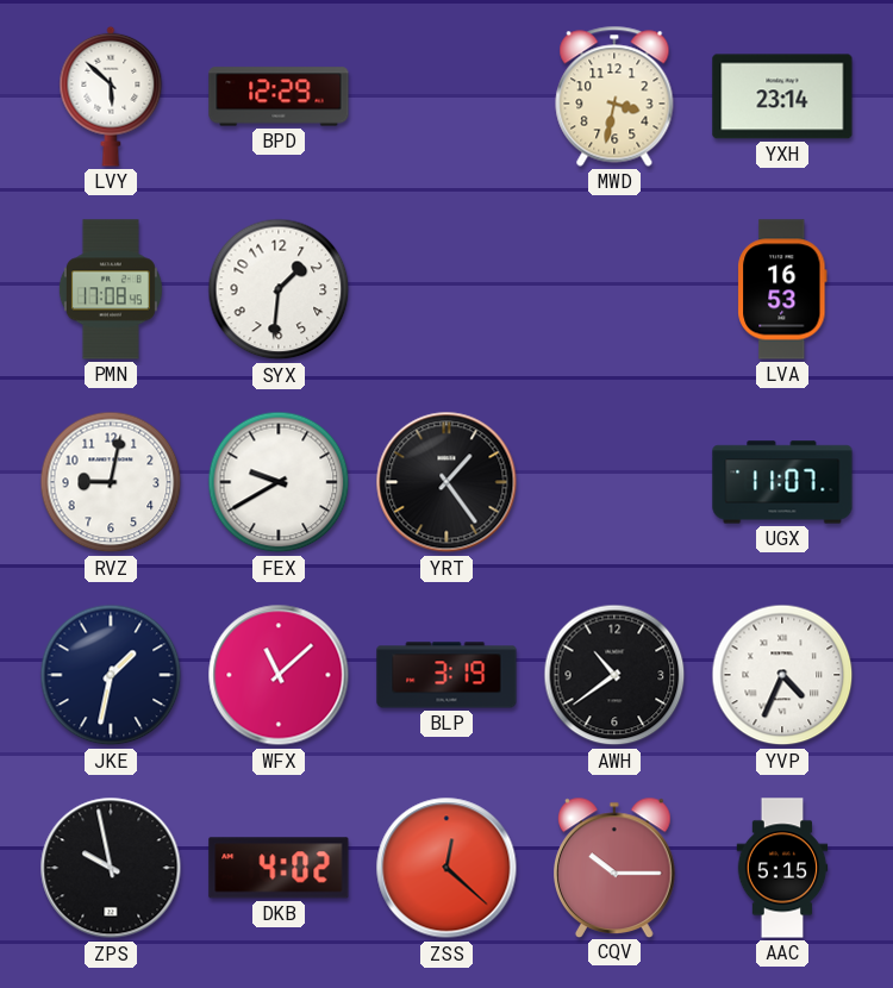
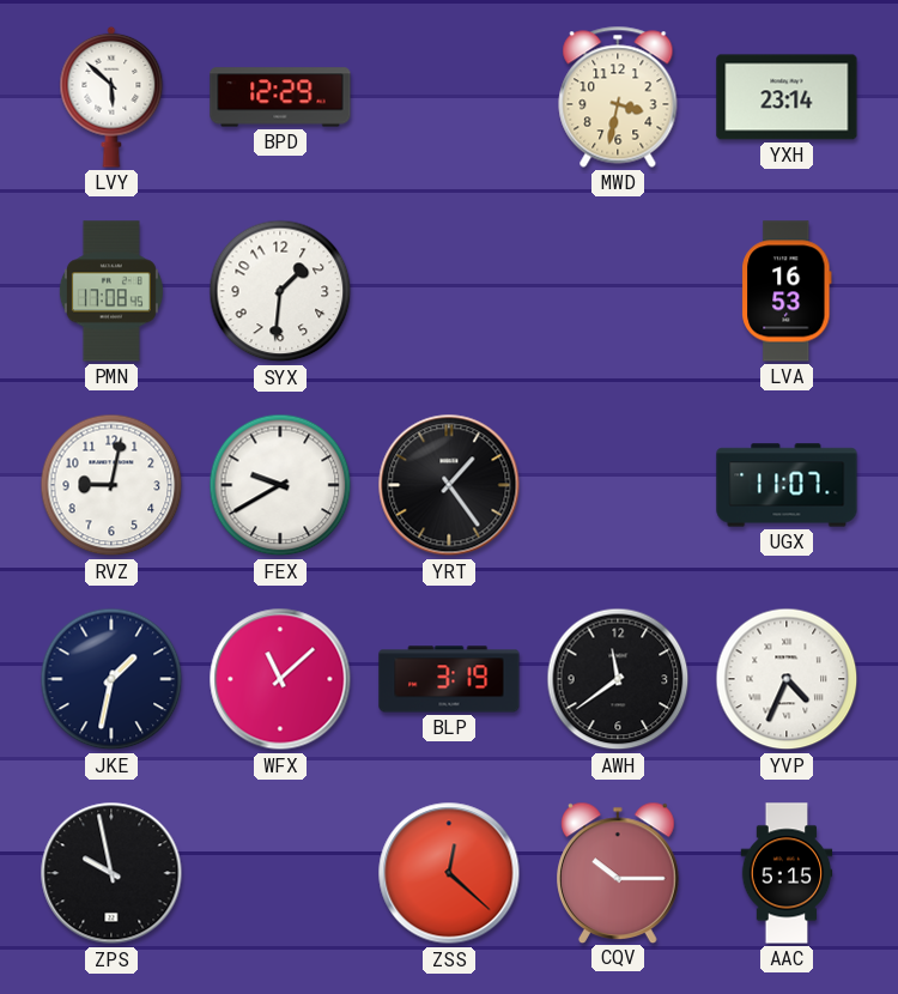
AWH: 10:39 -> 11:39
DKB: 4:02 -> none
